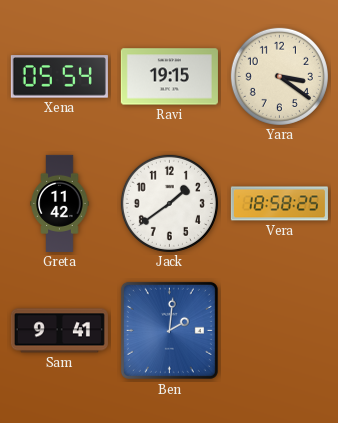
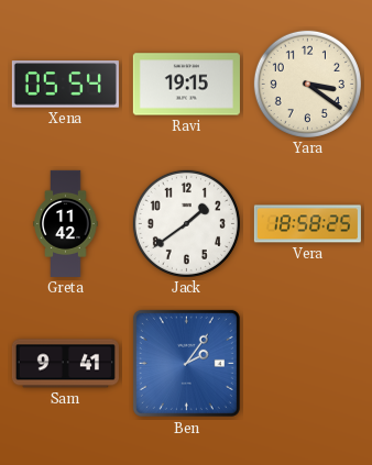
Ben: 2:01 -> 2:06
